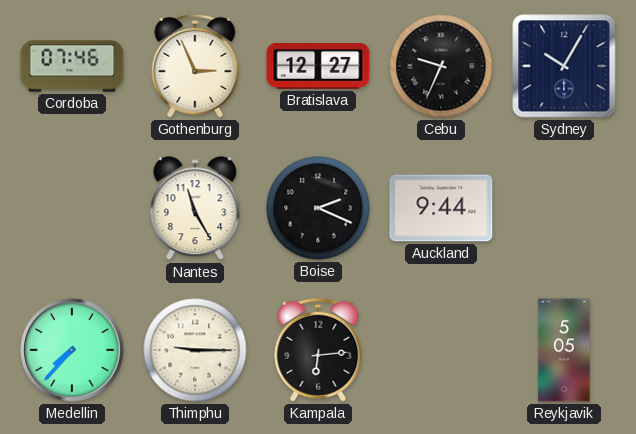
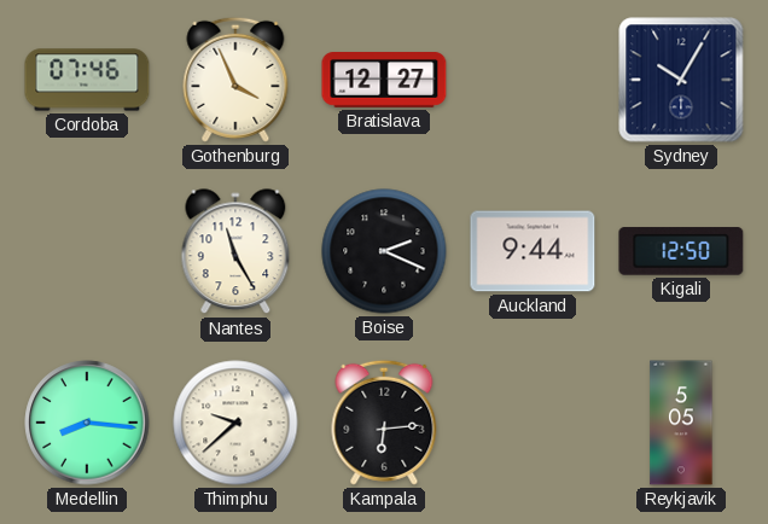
Gothenburg: 2:56 -> 3:56
Cebu: 9:34 -> none
Kigali: none -> 12:50
Medellin: 7:37 -> 8:16
Thimphu: 9:15 -> 9:38
